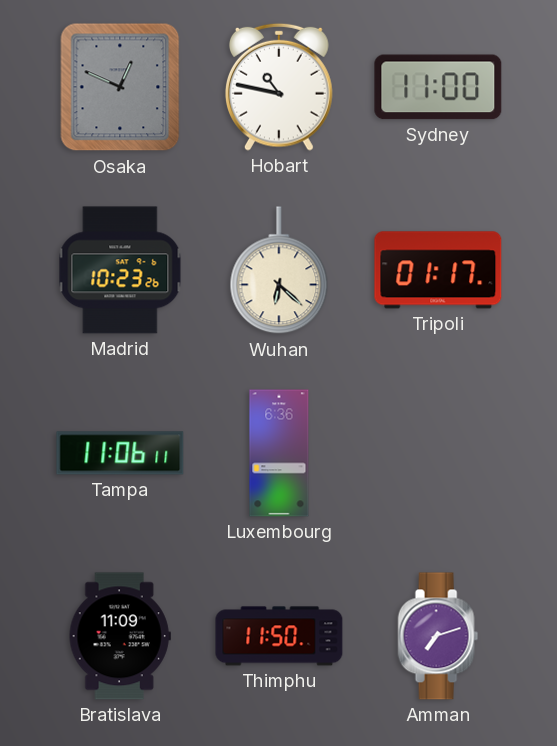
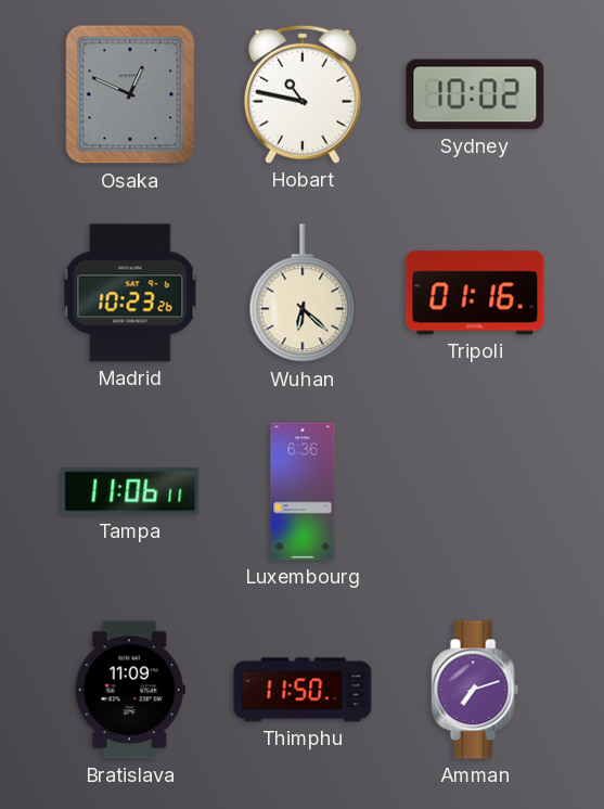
Sydney: 11:00 -> 10:02
Tripoli: 01:17 -> 01:16
